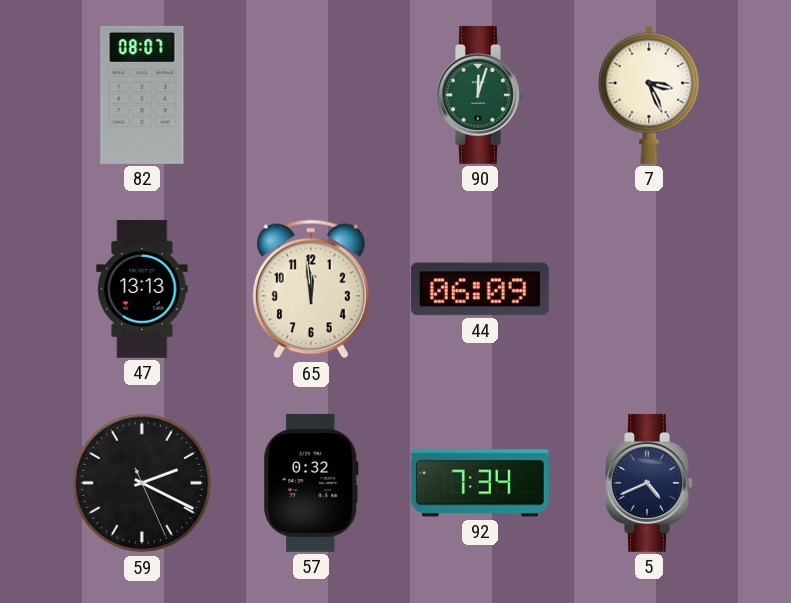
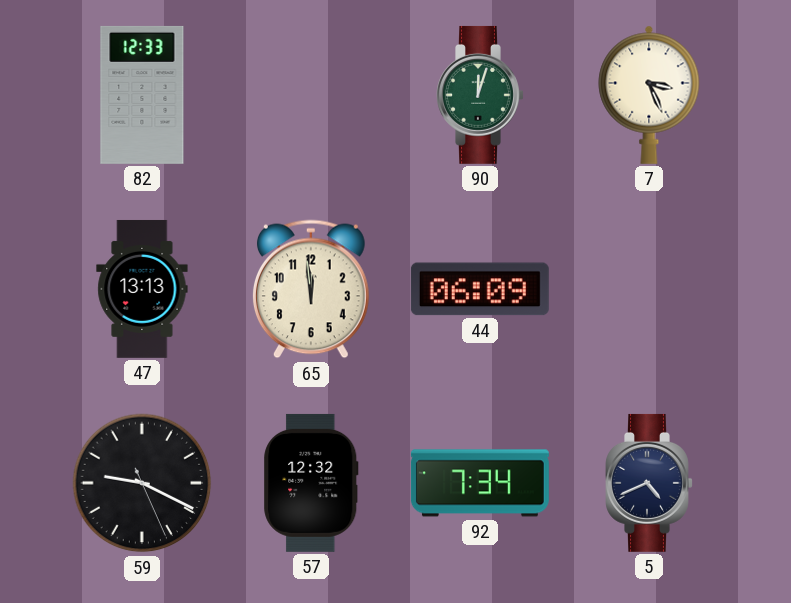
82: 08:07 -> 12:33
59: 2:19 -> 9:19
57: 0:32 -> 12:32
